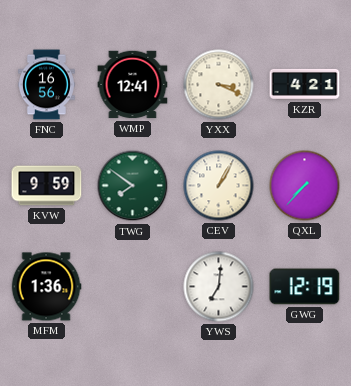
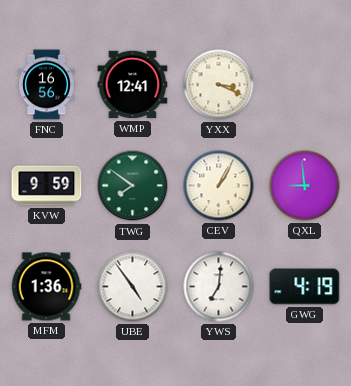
KZR: 4:21 -> none
QXL: 7:37 -> 8:59
UBE: none -> 4:54
GWG: 12:19 -> 4:19
